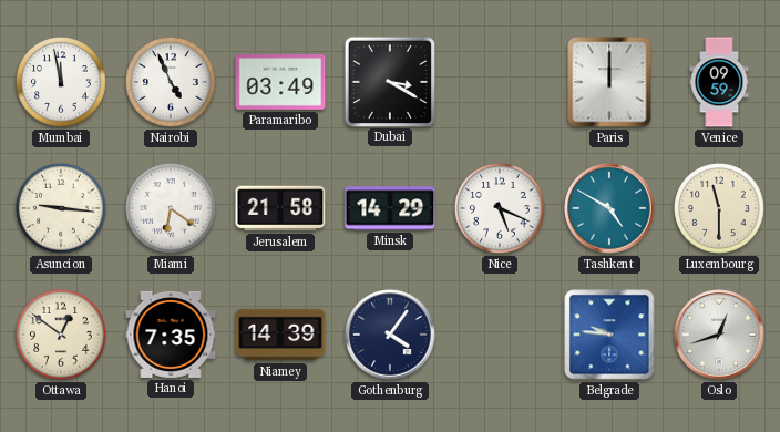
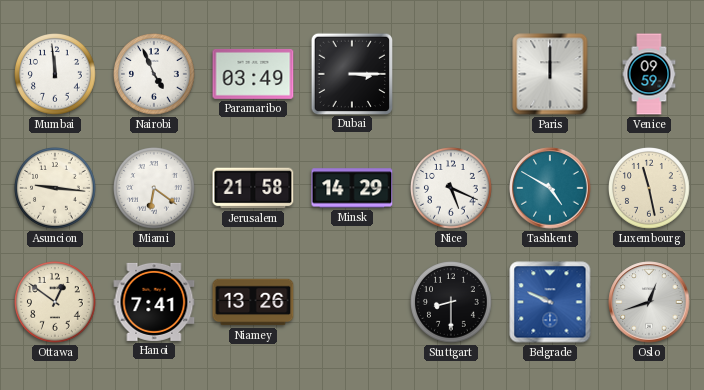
Mumbai: 11:58 -> 11:59
Dubai: 3:20 -> 3:15
Luxembourg: 11:30 -> 11:28
Hanoi: 7:35 -> 7:41
Niamey: 14:39 -> 13:26
Gothenburg: 4:06 -> none
Stuttgart: none -> 8:30
Belgrade: 9:46 -> 9:49
